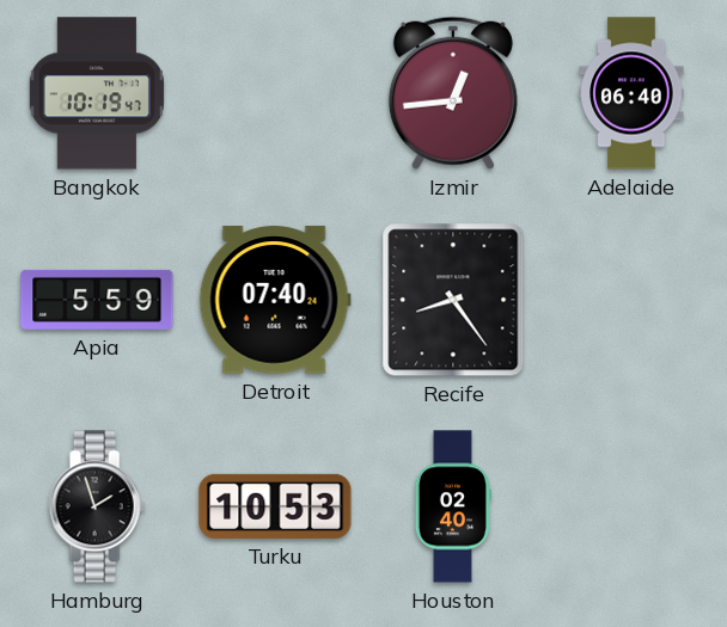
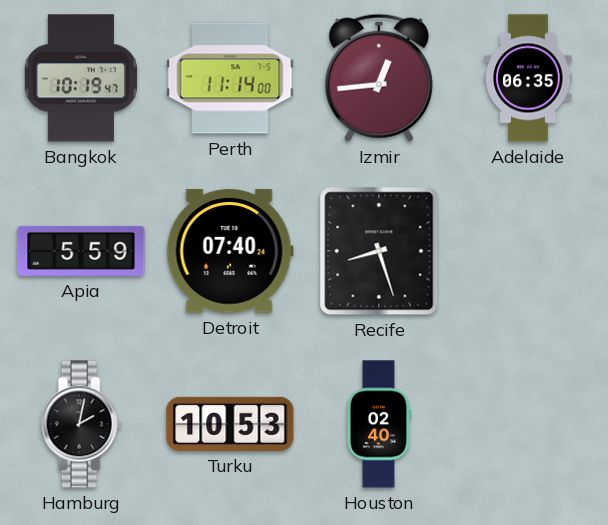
Perth: none -> 11:14
Adelaide: 06:40 -> 06:35
Recife: 8:24 -> 8:27
Hamburg: 1:57 -> 2:02
